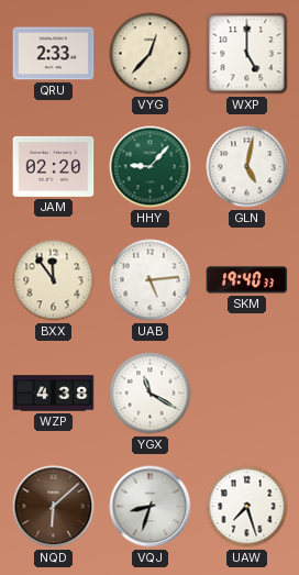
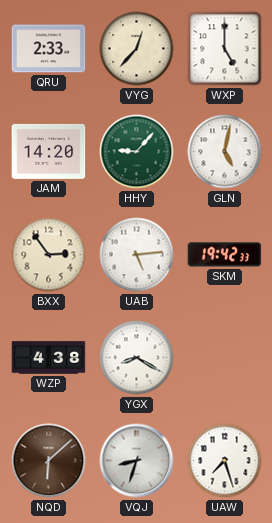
JAM: 02:20 -> 14:20
BXX: 11:54 -> 2:54
SKM: 19:40 -> 19:42
YGX: 11:20 -> 8:20
